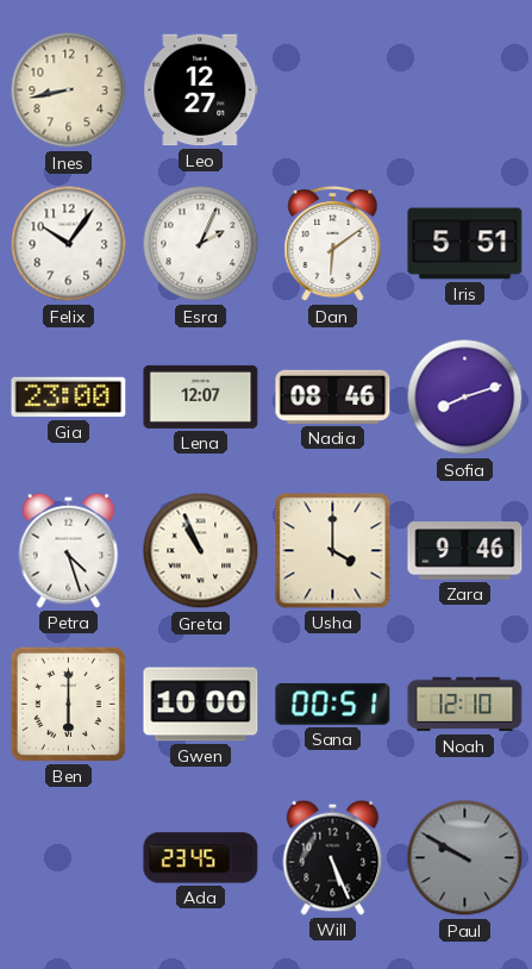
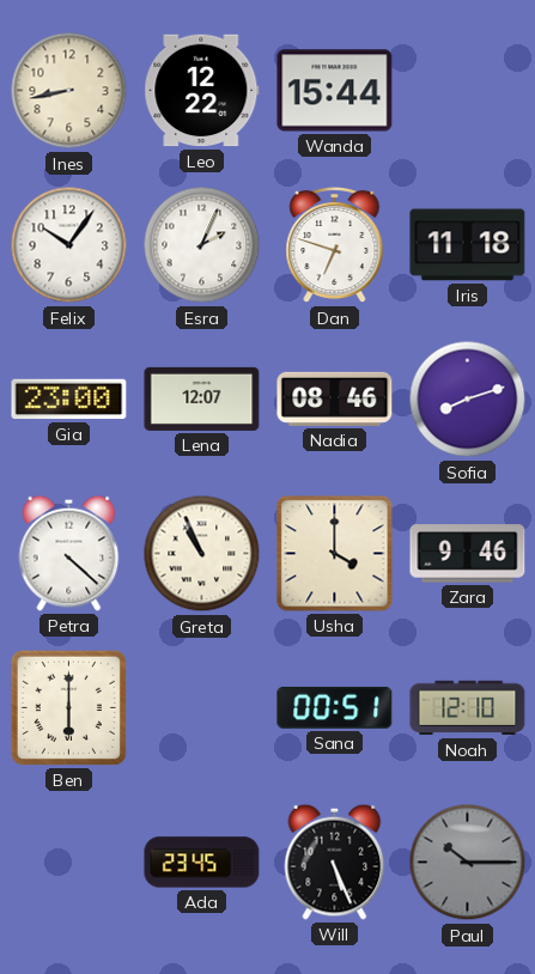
Leo: 12:27 -> 12:22
Wanda: none -> 15:44
Dan: 6:09 -> 6:48
Iris: 5:51 -> 11:18
Petra: 4:27 -> 4:22
Gwen: 10:00 -> none
Paul: 9:50 -> 10:15
